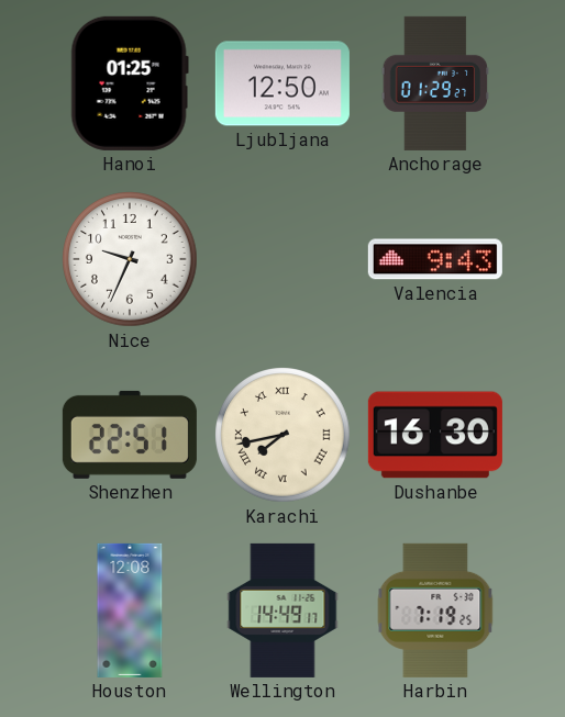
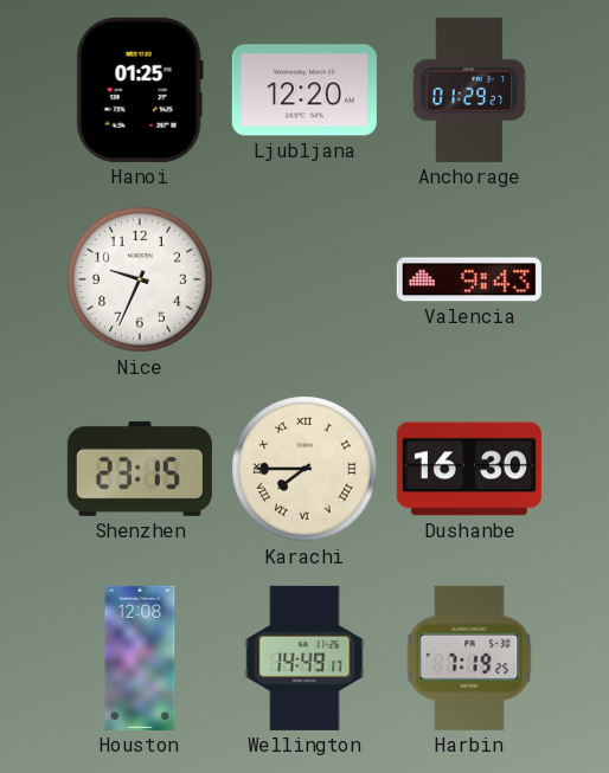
Ljubljana: 12:50 -> 12:20
Shenzhen: 22:51 -> 23:15
Karachi: 7:43 -> 7:45
